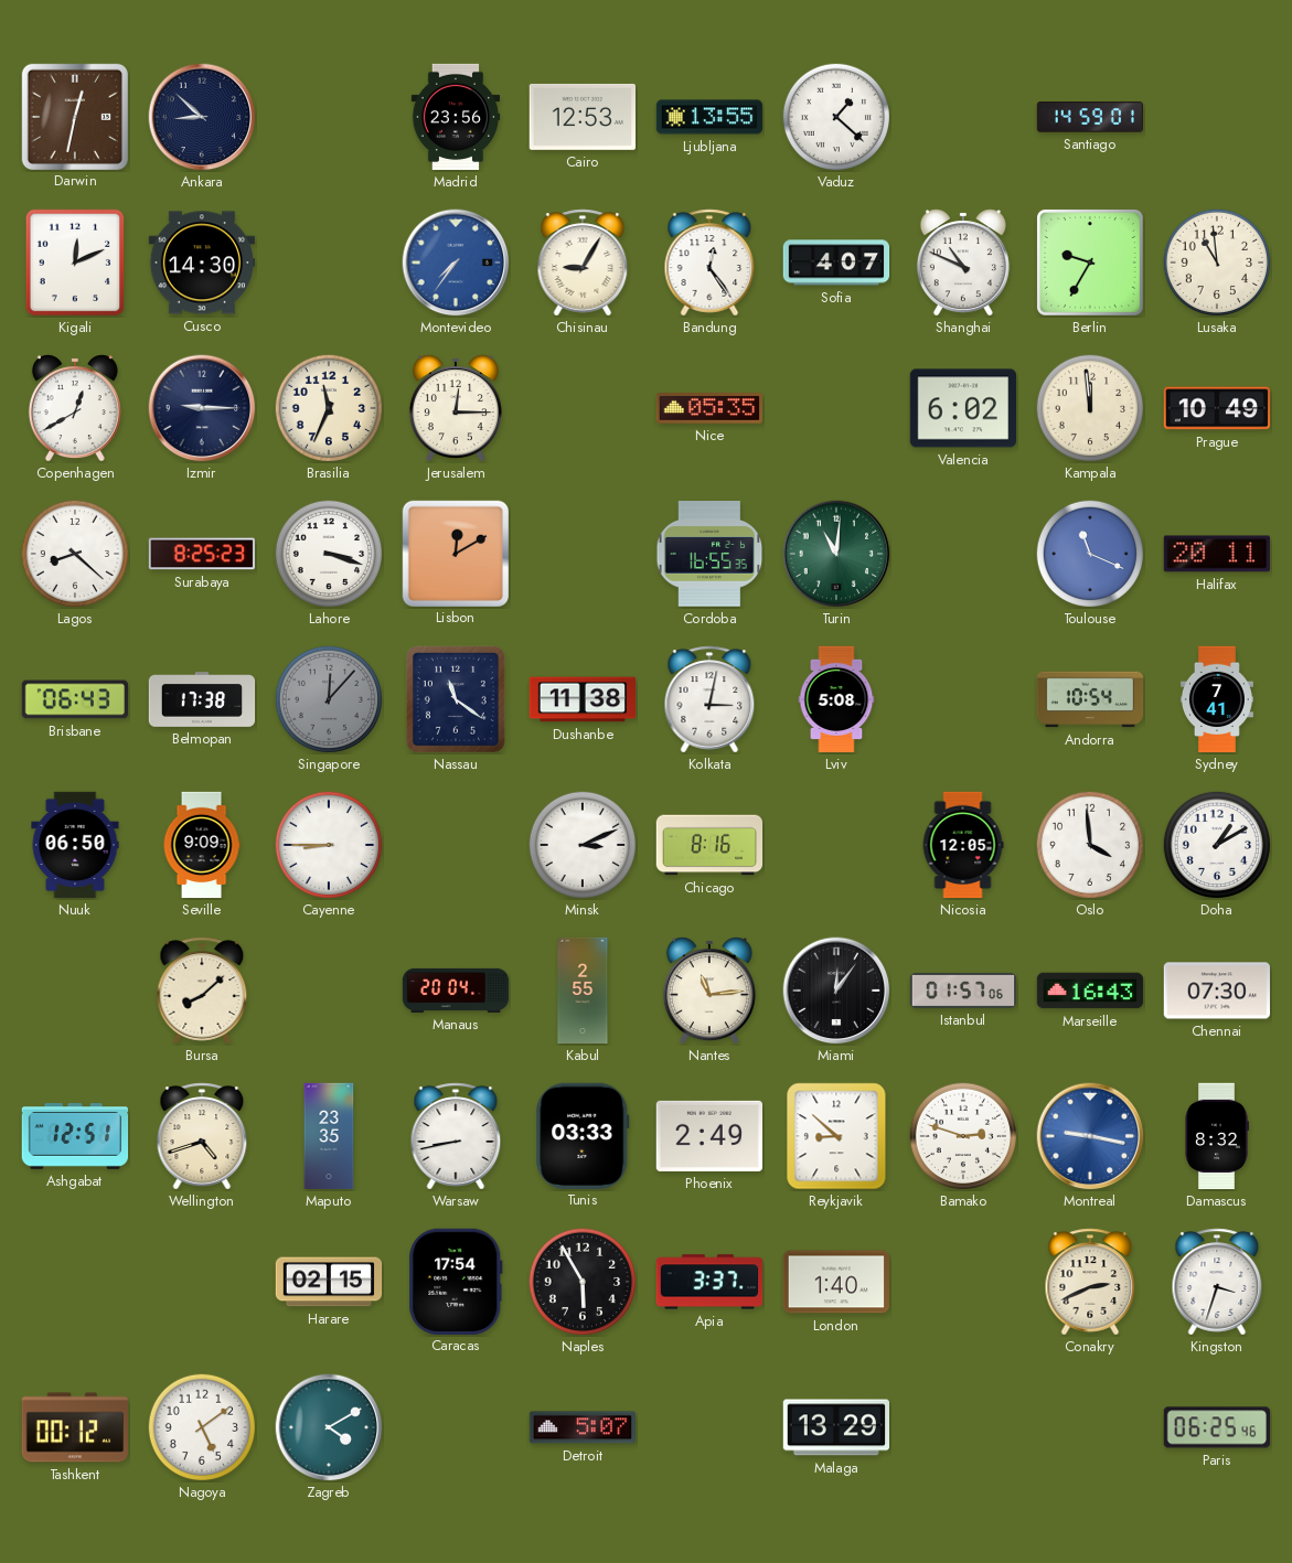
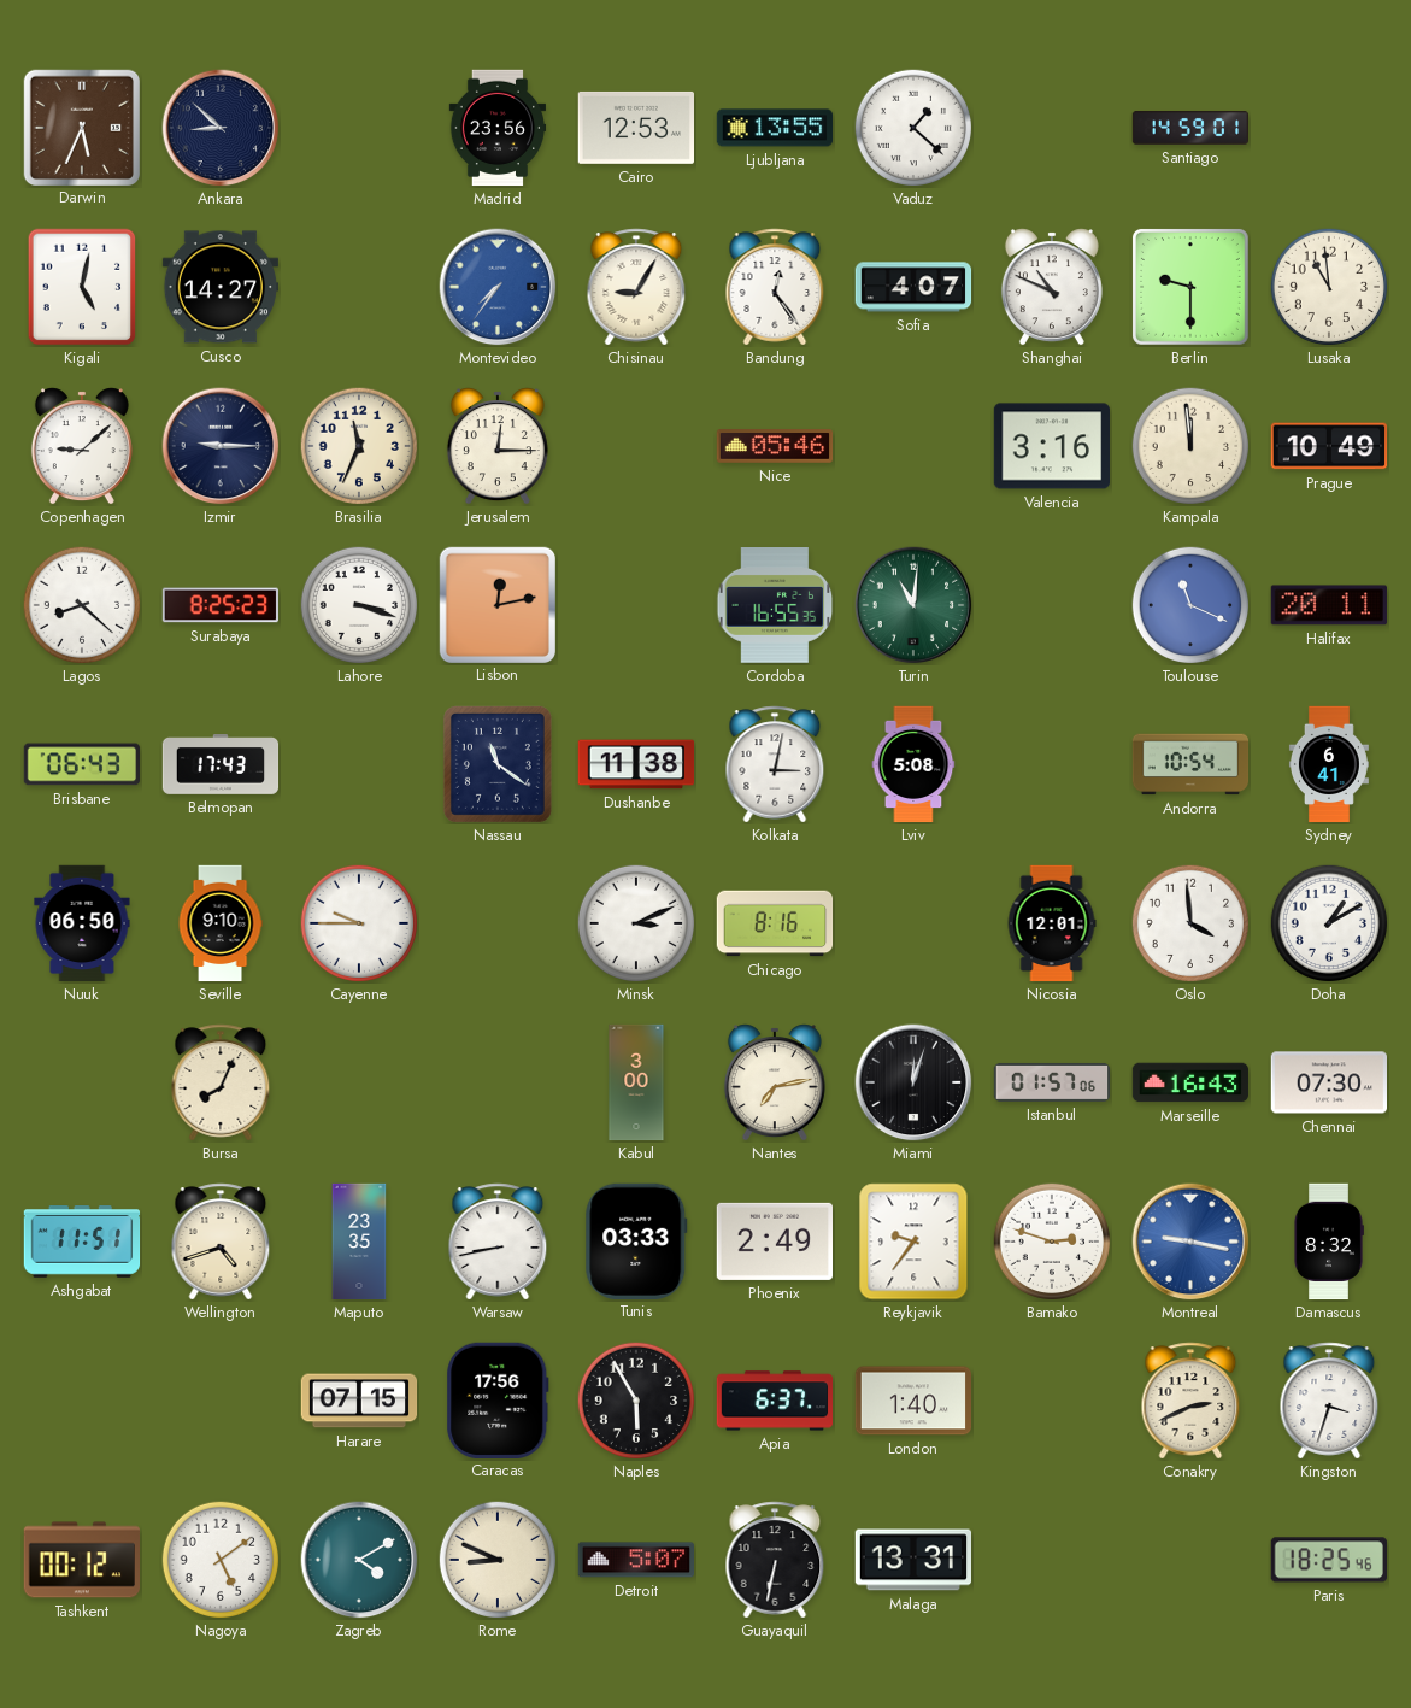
Darwin: 12:32 -> 5:34
Kigali: 12:11 -> 5:02
Cusco: 14:30 -> 14:27
Berlin: 9:35 -> 9:30
Copenhagen: 12:40 -> 9:08
Nice: 05:35 -> 05:46
Valencia: 6:02 -> 3:16
Lisbon: 12:10 -> 12:13
Belmopan: 17:38 -> 17:43
Singapore: 12:07 -> none
Sydney: 7:41 -> 6:41
Seville: 9:09 -> 9:10
Cayenne: 8:45 -> 9:45
Nicosia: 12:05 -> 12:01
Bursa: 8:08 -> 8:04
Manaus: 20:04 -> none
Kabul: 2:55 -> 3:00
Nantes: 11:14 -> 7:13
Miami: 12:06 -> 12:03
Ashgabat: 12:51 -> 11:51
Reykjavik: 8:52 -> 9:36
Harare: 02:15 -> 07:15
Caracas: 17:54 -> 17:56
Apia: 3:37 -> 6:37
Rome: none -> 8:49
Guayaquil: none -> 6:32
Malaga: 13:29 -> 13:31
Paris: 06:25 -> 18:25
